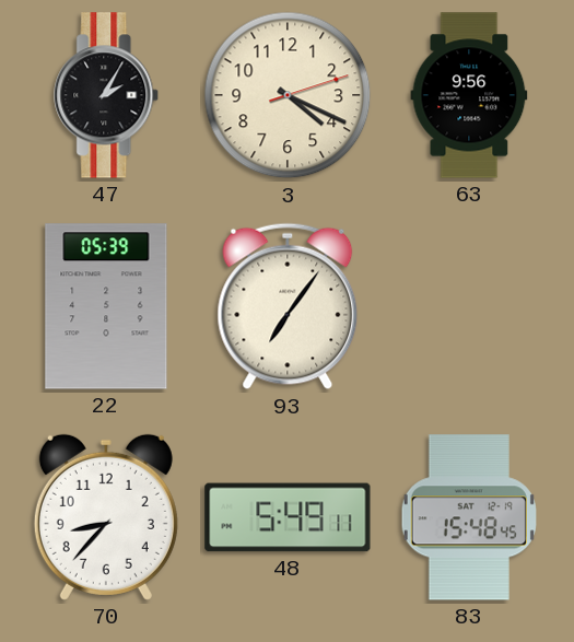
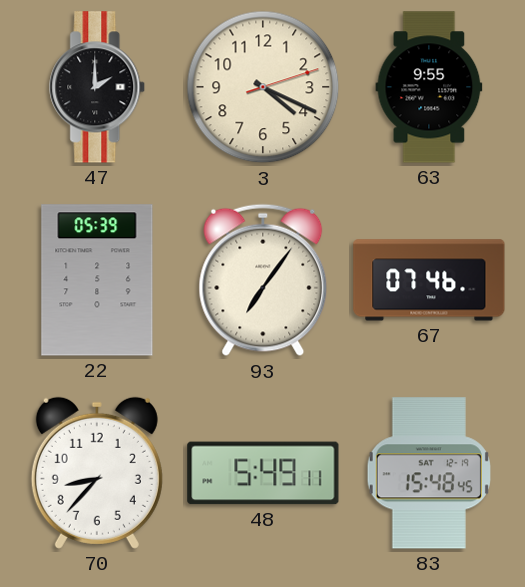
47: 2:05 -> 2:00
63: 9:56 -> 9:55
67: none -> 07:46
